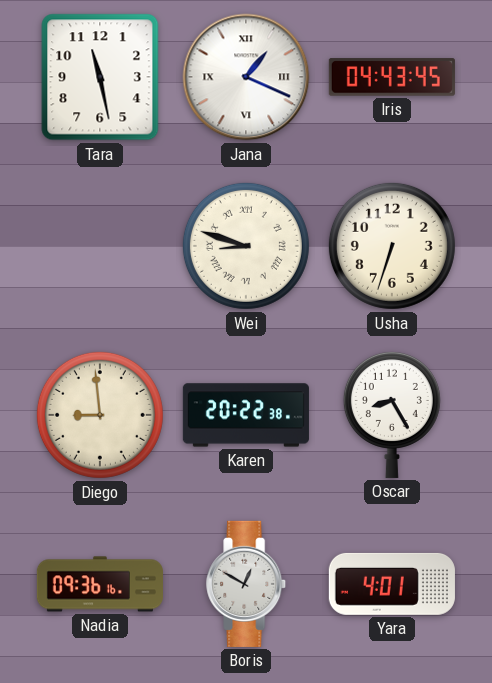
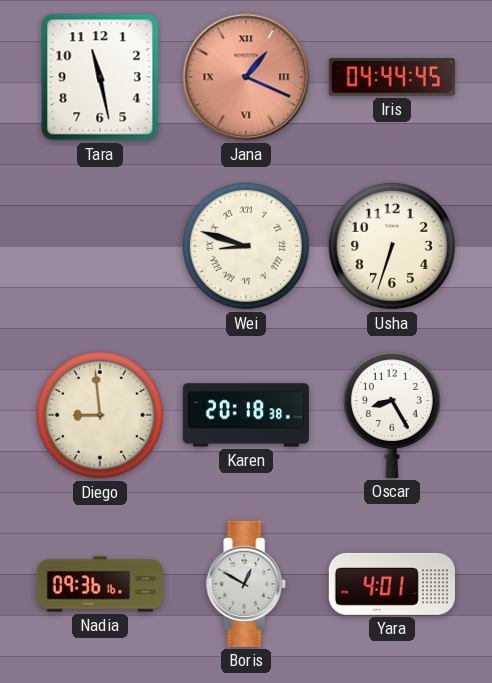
Jana dial: white -> salmon
Iris: 04:43 -> 04:44
Karen: 20:22 -> 20:18
